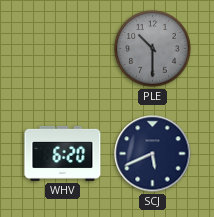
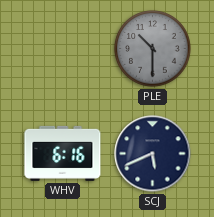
WHV: 6:20 -> 6:16
